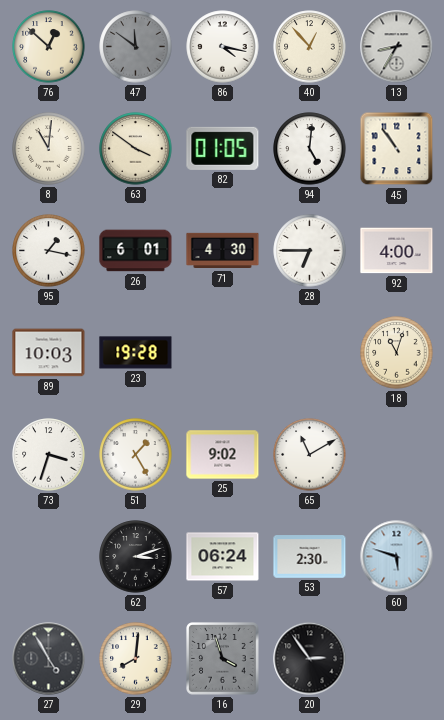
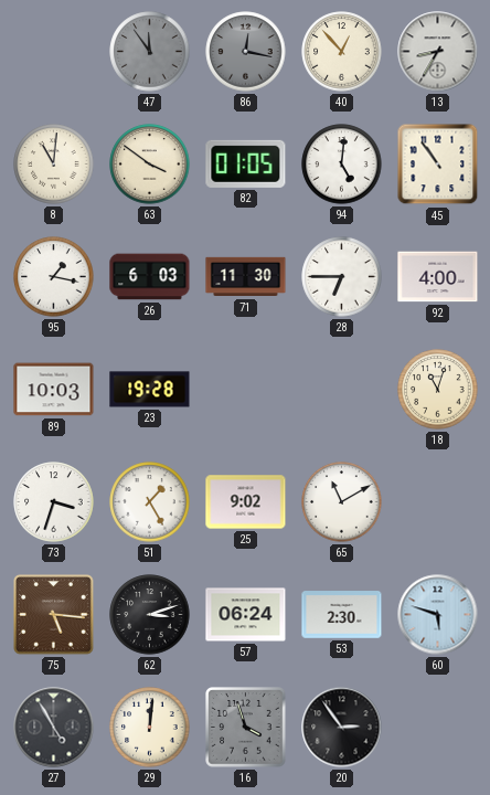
76: 12:52 -> none
47: 11:51 -> 11:54
86: 4:17 -> 12:17
86 dial: white -> grey
26: 6:01 -> 6:03
71: 4:30 -> 11:30
75: none -> 5:16
29: 8:01 -> 12:01
